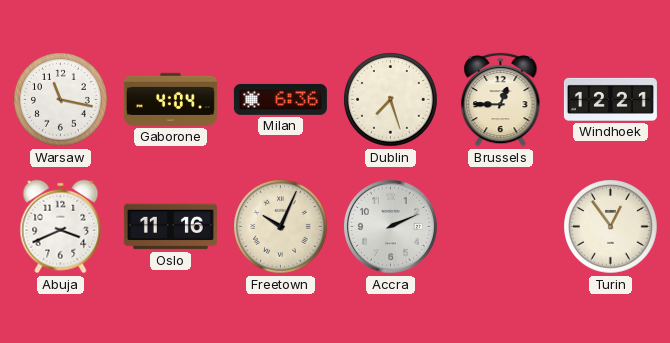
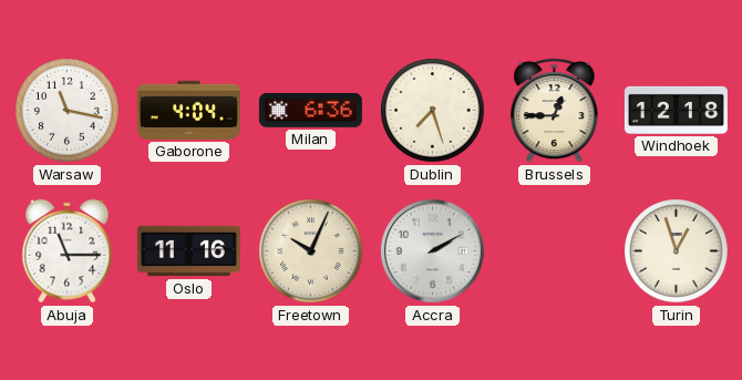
Windhoek: 12:21 -> 12:18
Abuja: 3:41 -> 11:15
Accra: 2:11 -> 2:10
Turin: 12:54 -> 12:57
